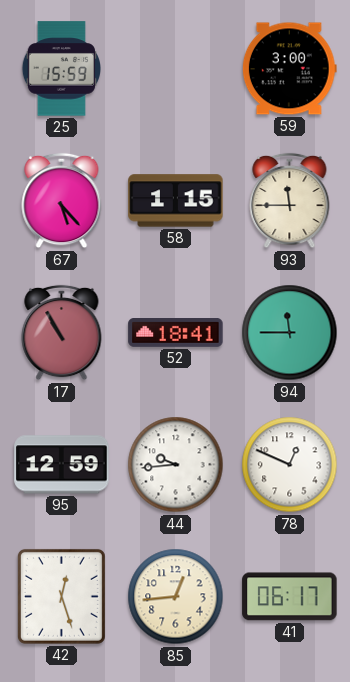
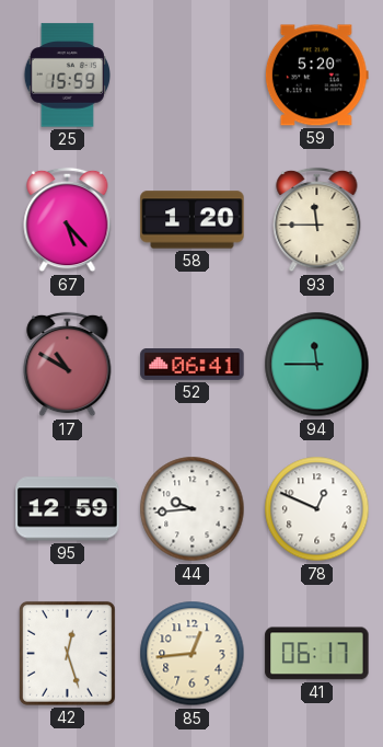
59: 3:00 -> 5:20
58: 1:15 -> 1:20
17: 10:55 -> 10:50
52: 18:41 -> 06:41
